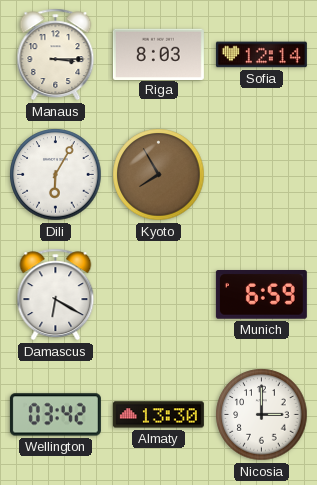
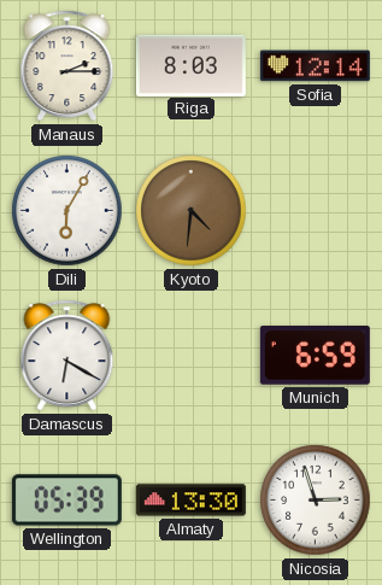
Manaus: 3:15 -> 2:15
Kyoto: 7:55 -> 4:31
Wellington: 03:42 -> 05:39
Nicosia: 3:00 -> 2:57
